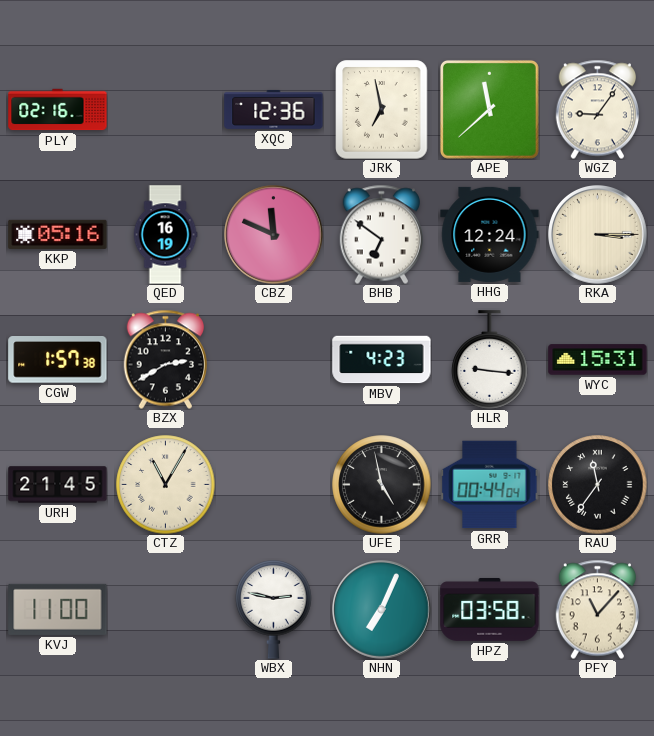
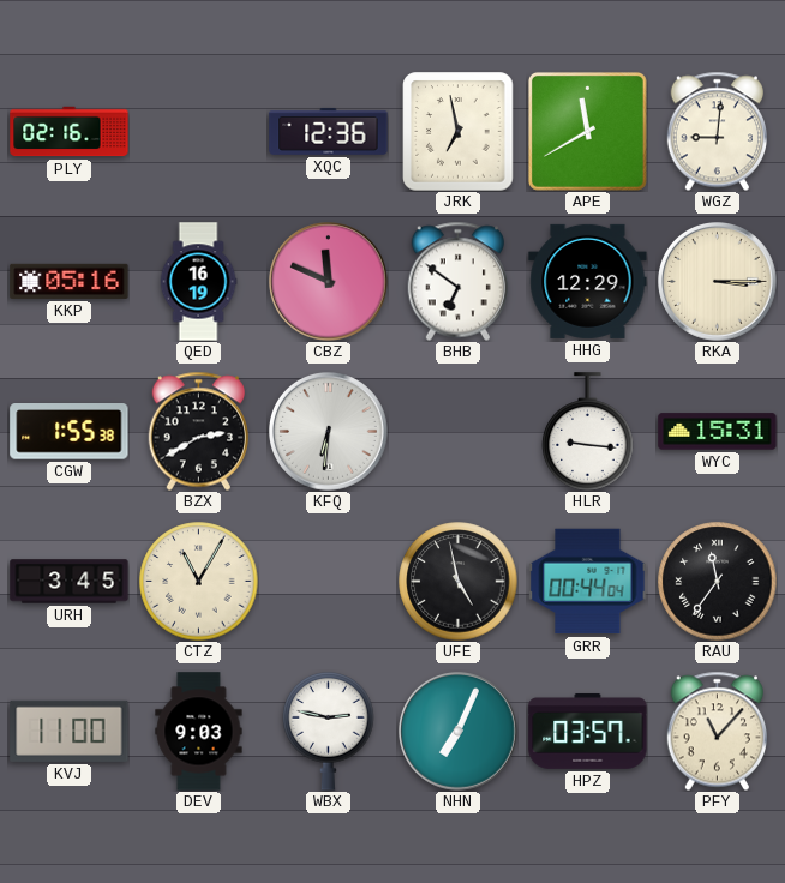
APE: 11:38 -> 11:40
WGZ: 9:06 -> 9:01
HHG: 12:24 -> 12:29
CGW: 1:57 -> 1:55
KFQ: none -> 6:31
MBV: 4:23 -> none
URH: 21:45 -> 3:45
DEV: none -> 9:03
HPZ: 03:58 -> 03:57
